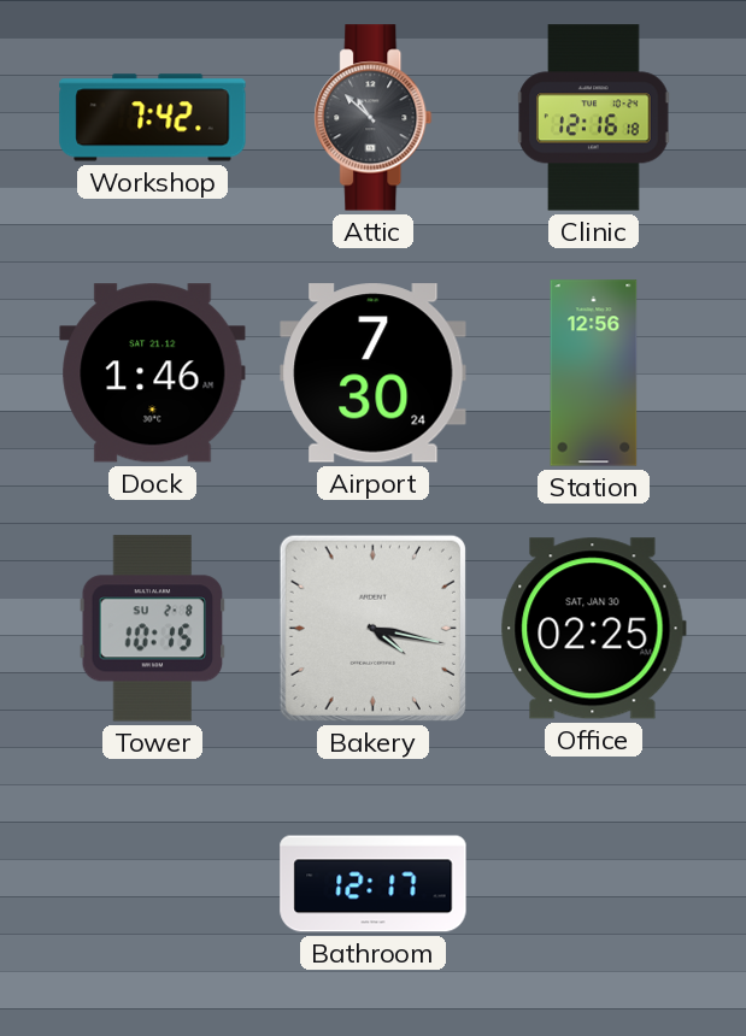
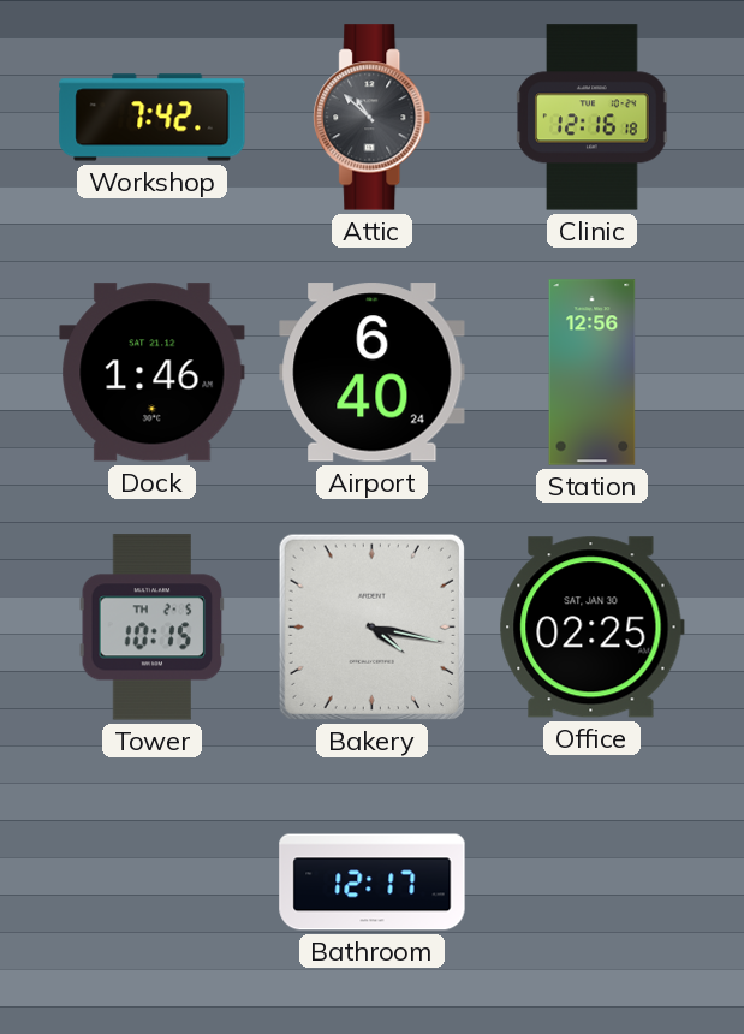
Airport: 7:30 -> 6:40
Tower date: SU 2-8 -> TH 2-5
